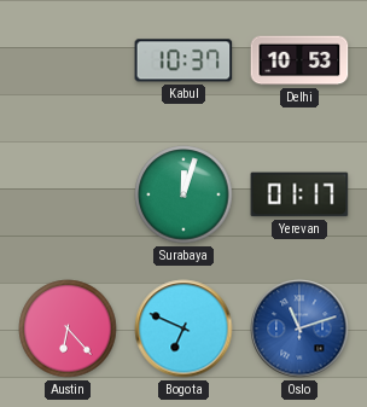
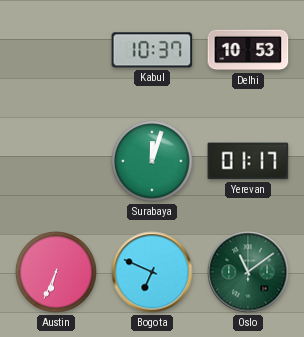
Austin: 6:23 -> 6:34
Oslo: 11:12 -> 11:09
Oslo dial: blue -> green
